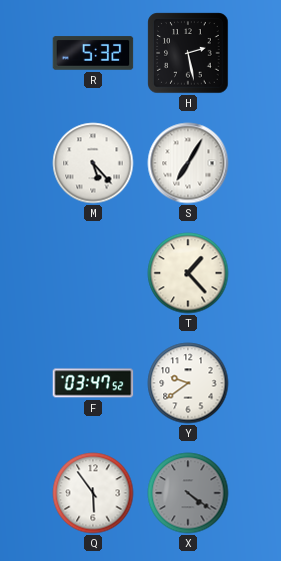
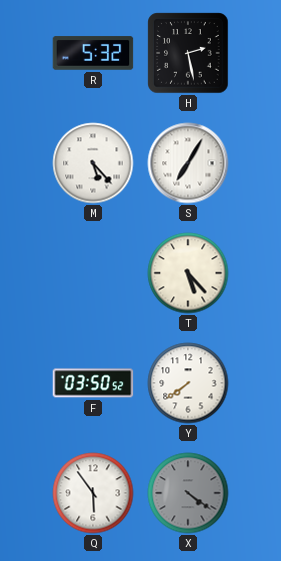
T: 1:23 -> 5:23
F: 03:47 -> 03:50
Y: 9:39 -> 7:39
